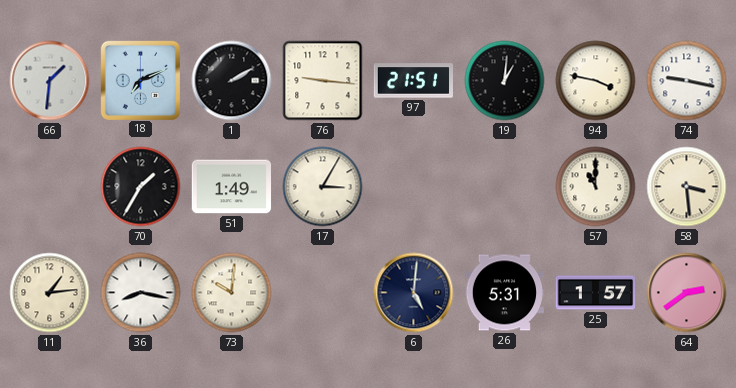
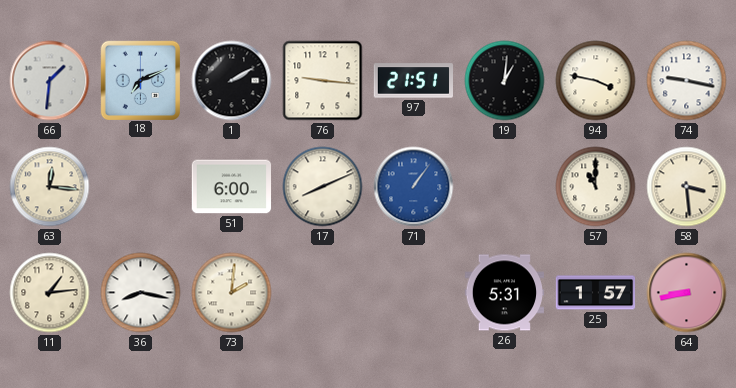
63: none -> 12:16
70: 1:35 -> none
51: 1:49 -> 6:00
17: 3:05 -> 8:11
71: none -> 1:06
73: 10:01 -> 2:01
6: 5:01 -> none
64: 2:39 -> 8:43
